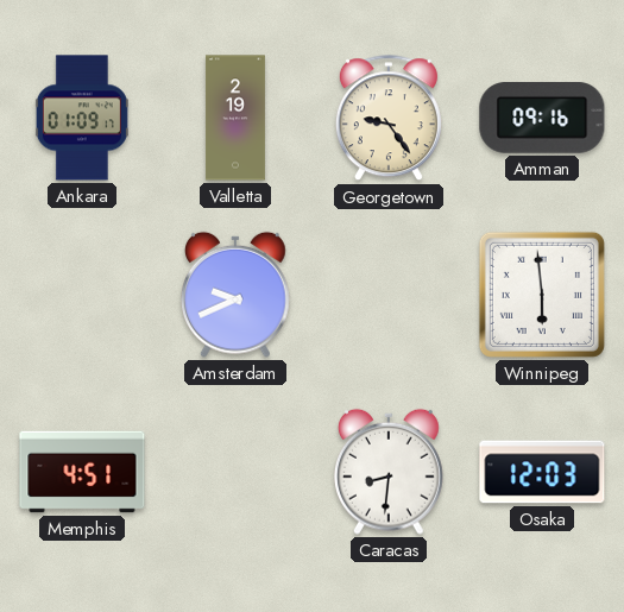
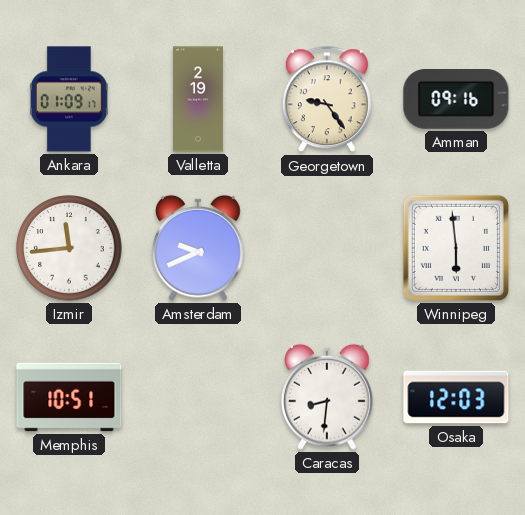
Izmir: none -> 11:44
Memphis: 4:51 -> 10:51
